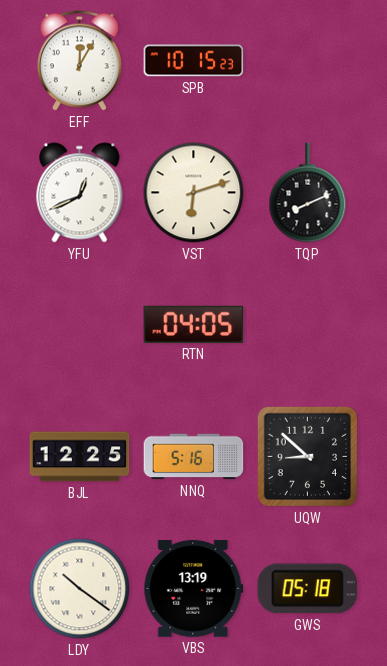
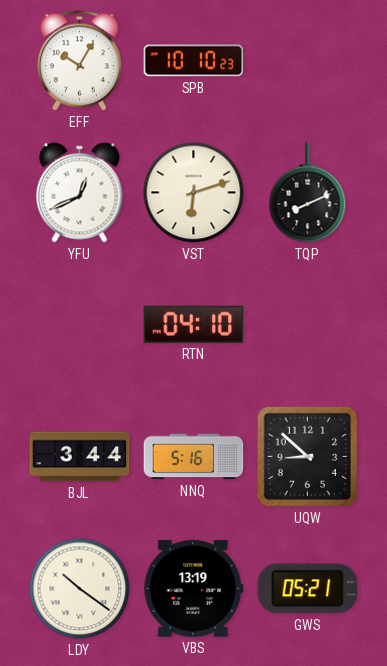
EFF: 12:05 -> 10:05
SPB: 10:15 -> 10:10
RTN: 04:05 -> 04:10
BJL: 12:25 -> 3:44
GWS: 05:18 -> 05:21
